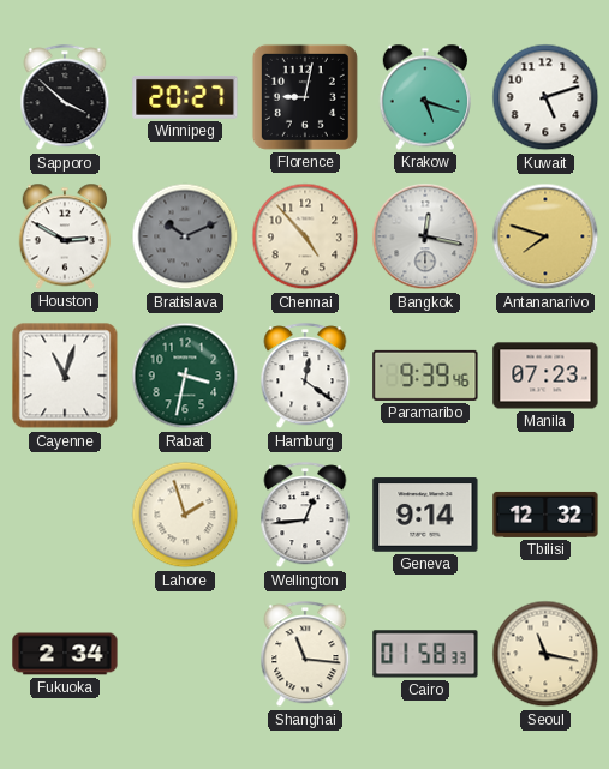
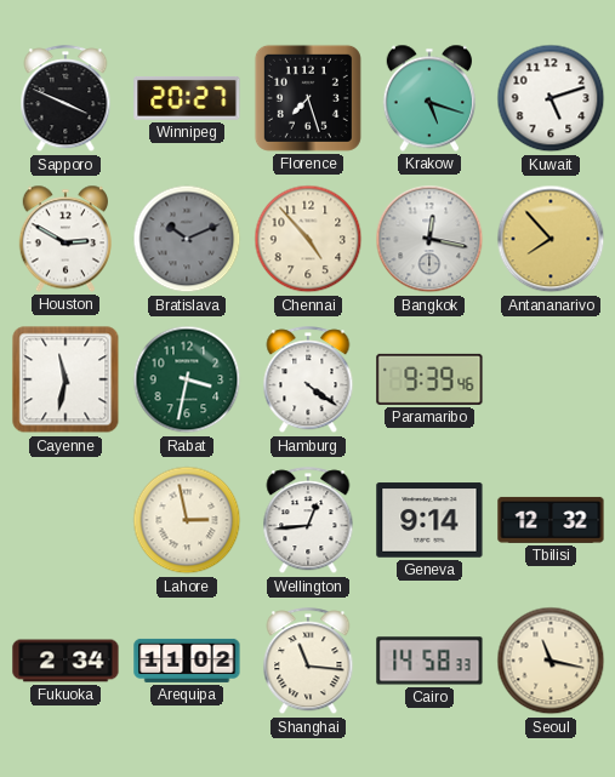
Sapporo: 3:52 -> 3:49
Florence: 9:02 -> 7:27
Antananarivo: 7:48 -> 7:53
Cayenne: 11:03 -> 11:32
Hamburg: 12:21 -> 4:21
Manila: 07:23 -> none
Lahore: 1:57 -> 2:58
Arequipa: none -> 11:02
Cairo: 01:58 -> 14:58
